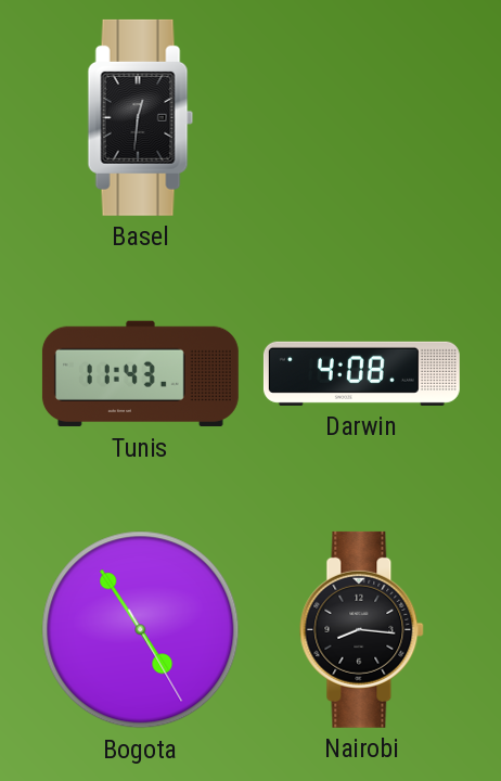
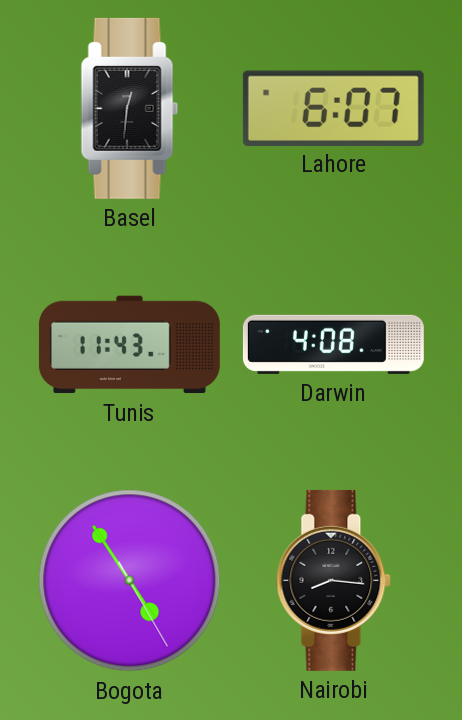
Lahore: none -> 6:07
